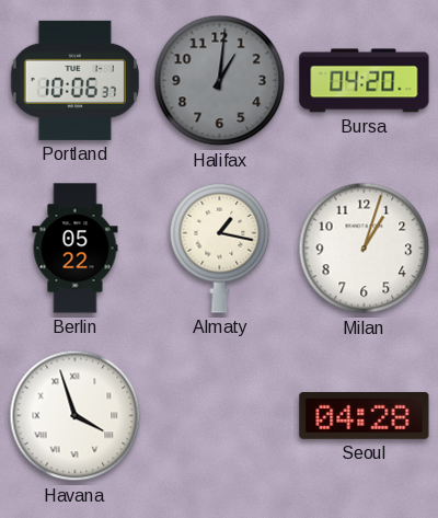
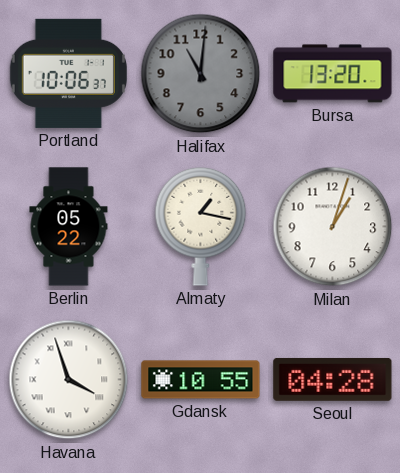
Halifax: 1:01 -> 11:01
Bursa: 04:20 -> 13:20
Gdansk: none -> 10:55
